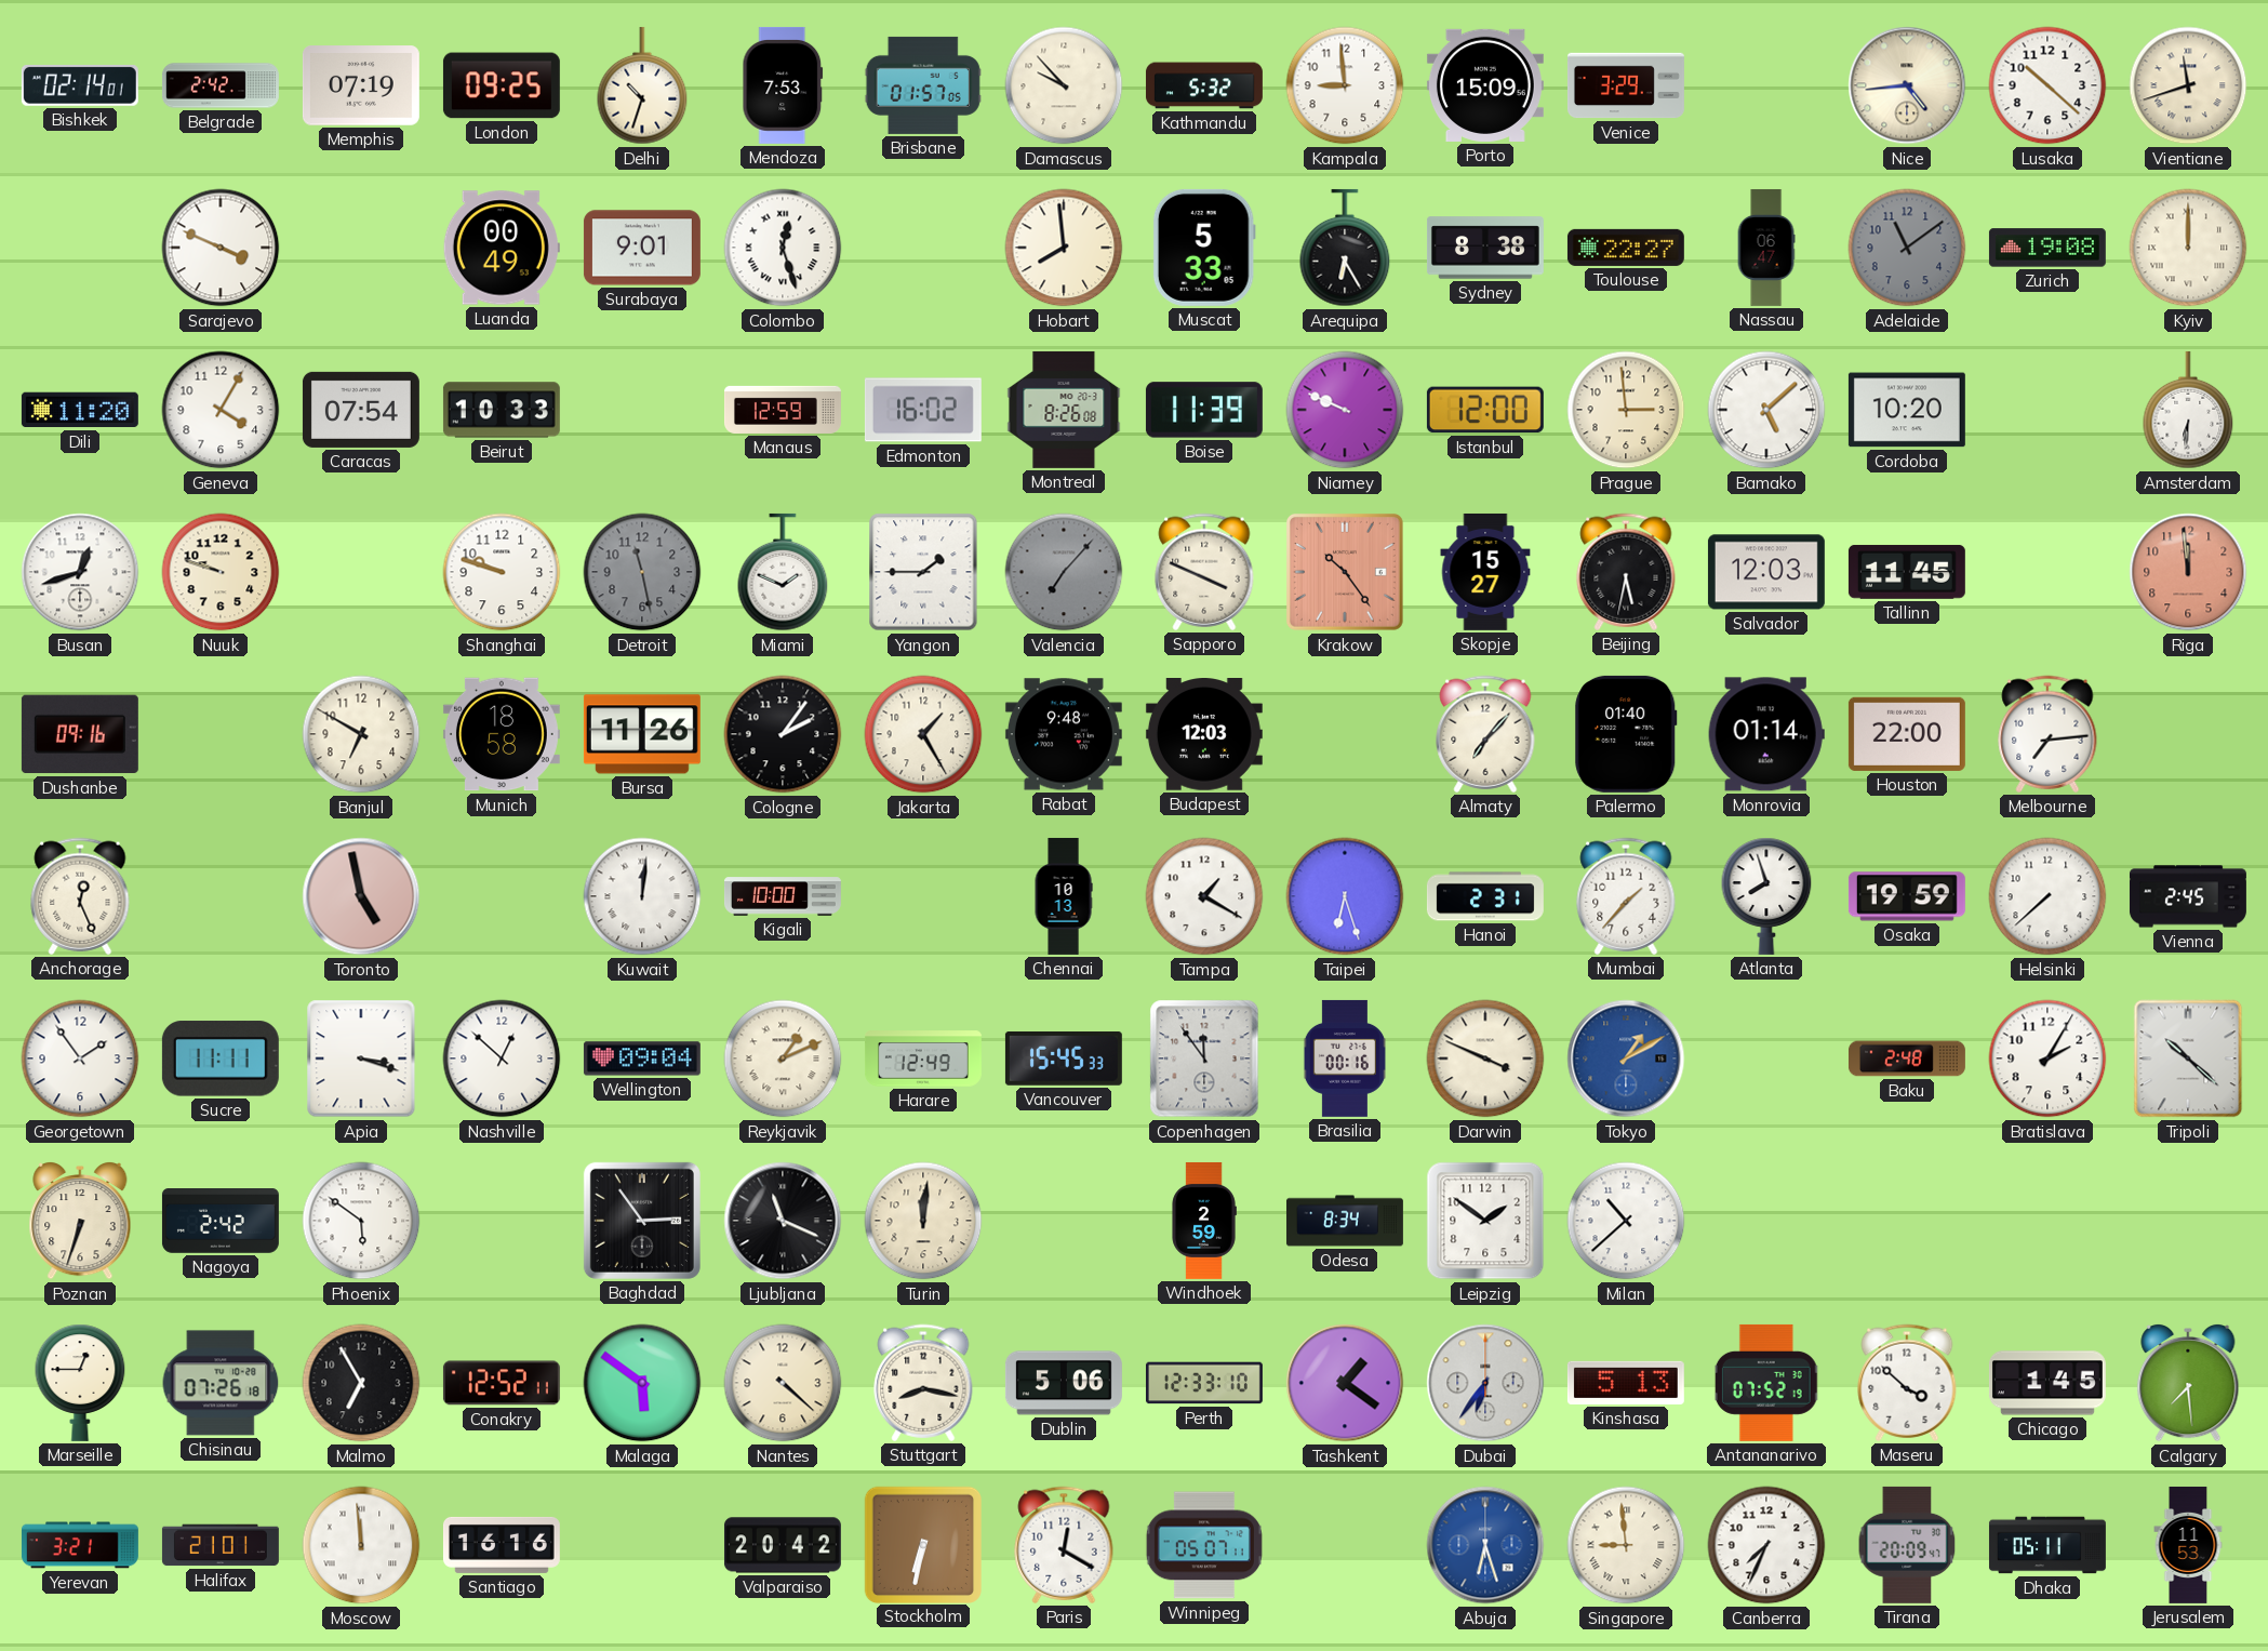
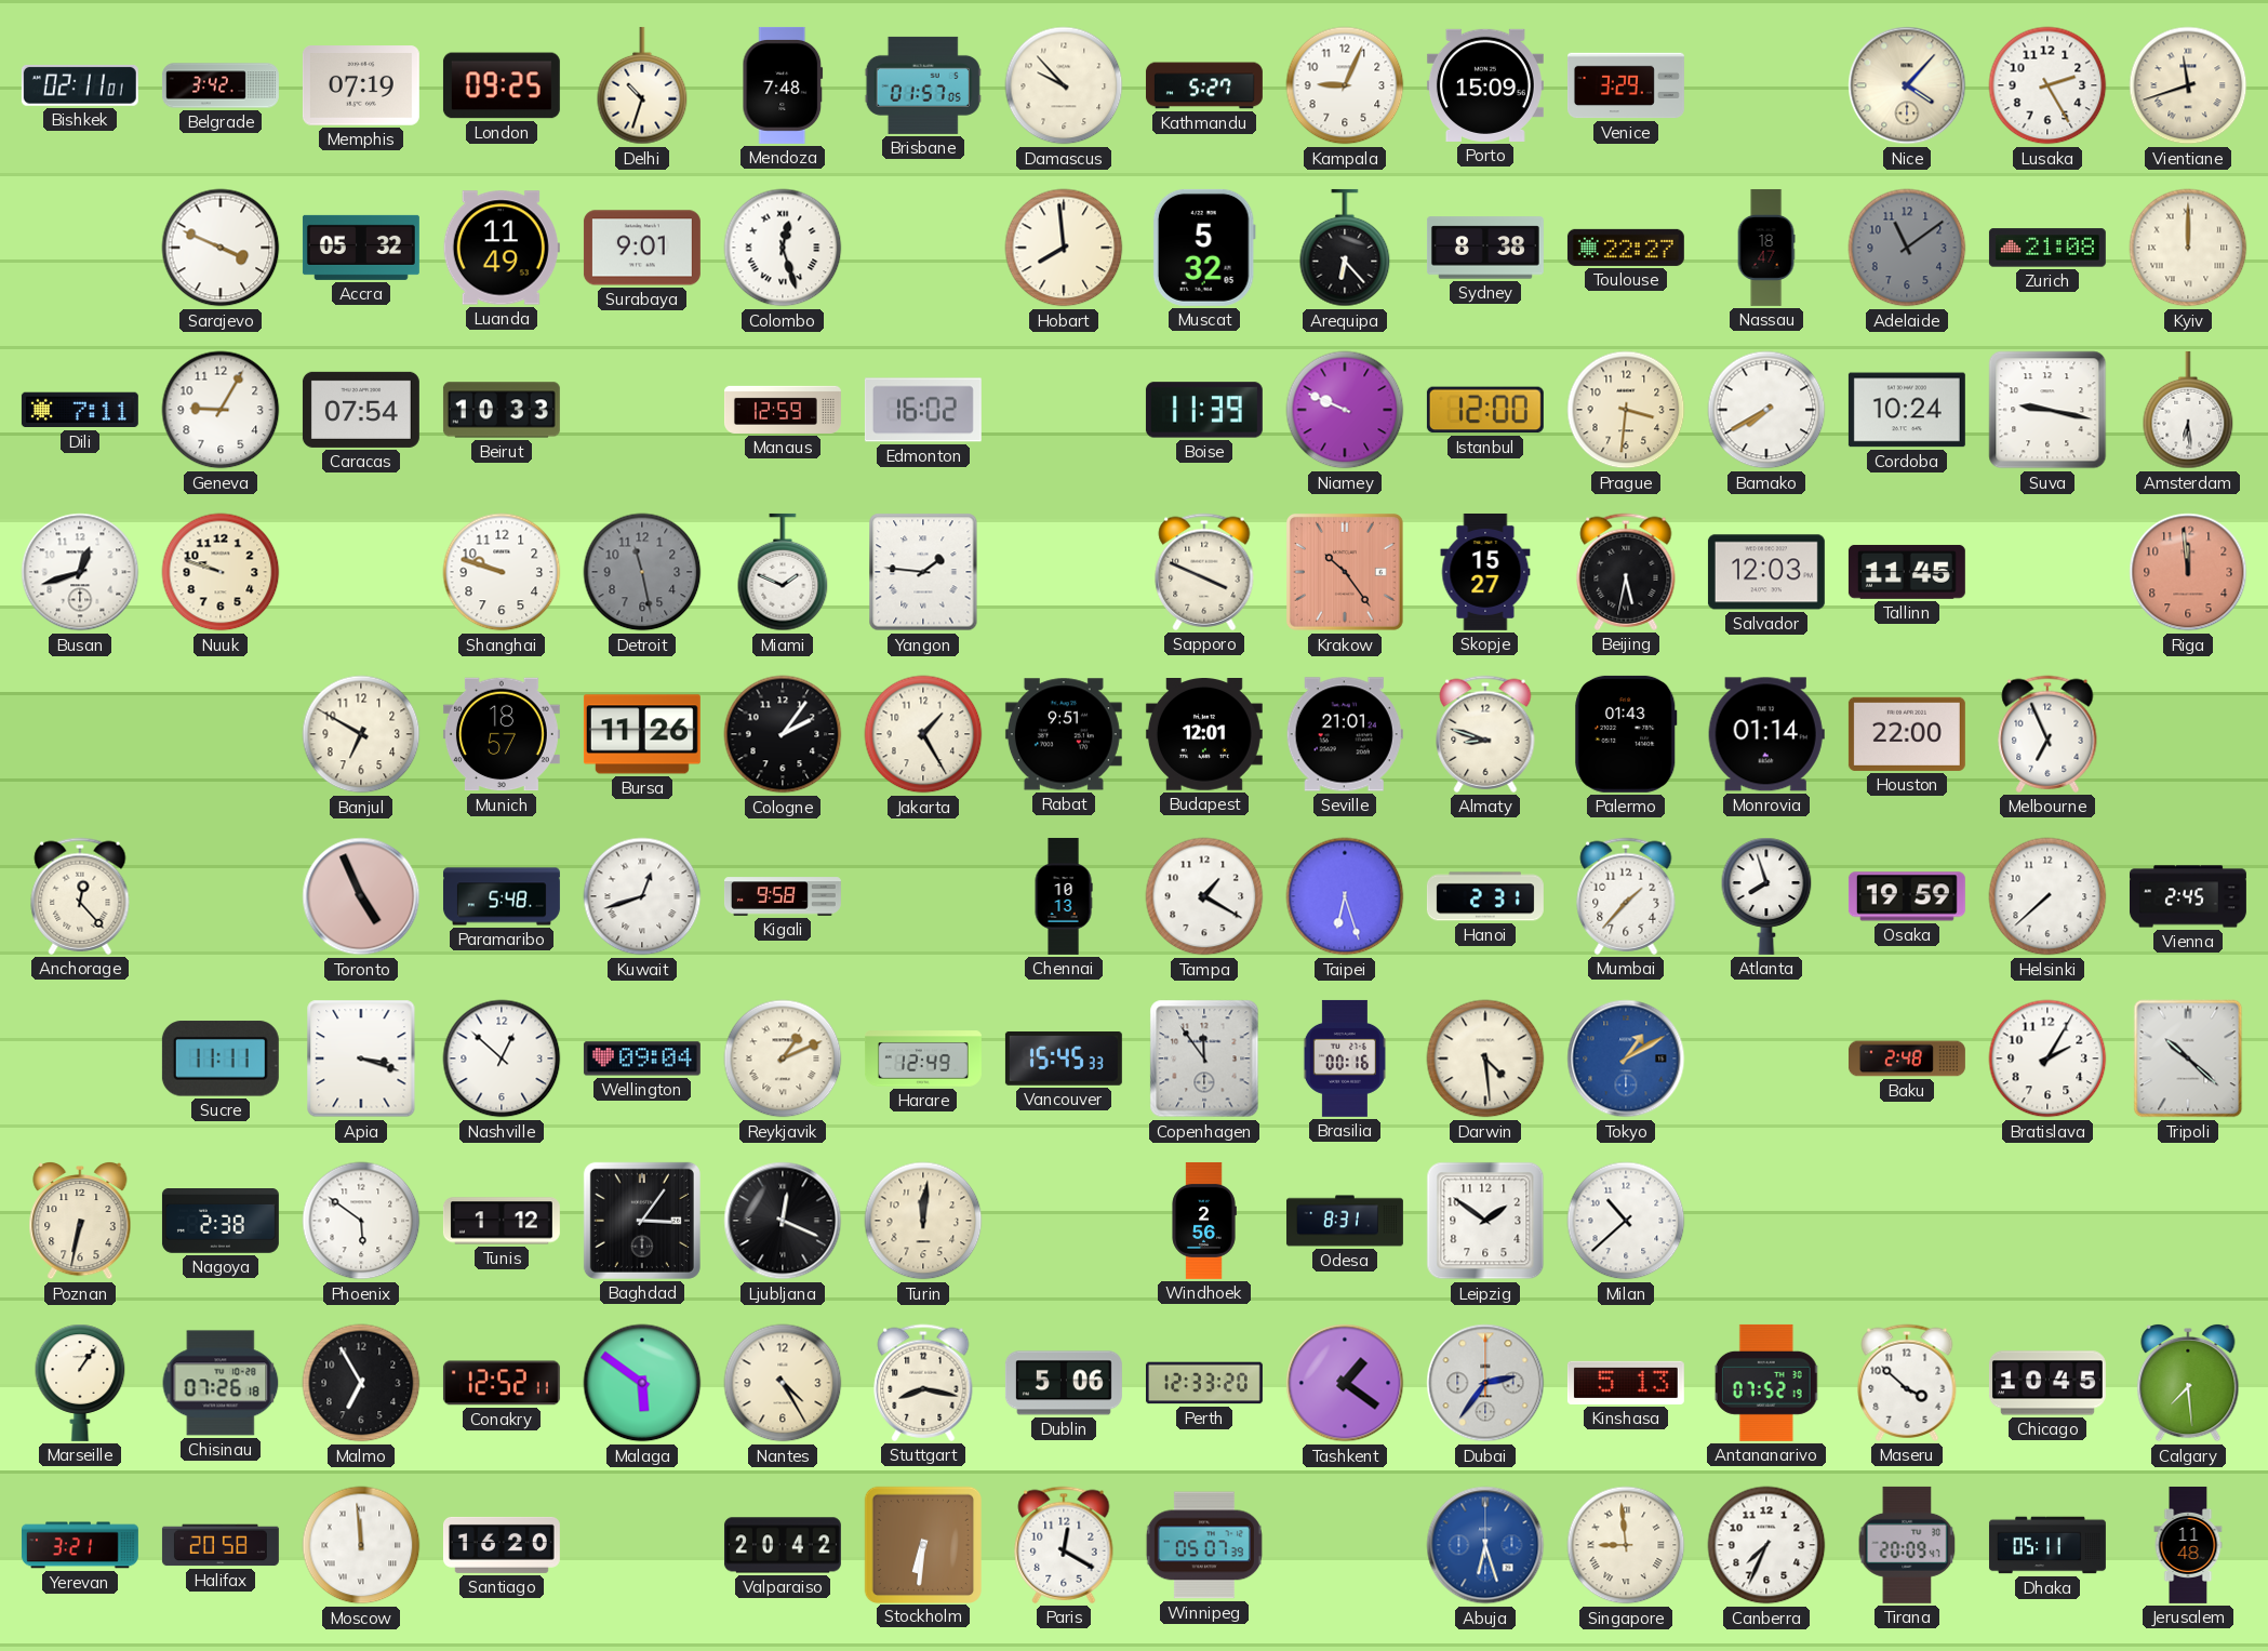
Bishkek: 02:14 -> 02:11
Belgrade: 2:42 -> 3:42
Mendoza: 7:53 -> 7:48
Kathmandu: 5:32 -> 5:27
Kampala: 8:59 -> 9:04
Nice: 4:44 -> 4:07
Lusaka: 10:22 -> 2:25
Accra: none -> 05:32
Luanda: 00:49 -> 11:49
Muscat: 5:33 -> 5:32
Arequipa: 6:25 -> 6:23
Nassau: 06:47 -> 18:47
Zurich: 19:08 -> 21:08
Dili: 11:20 -> 7:11
Geneva: 4:05 -> 9:05
Montreal: 8:26 -> none
Prague: 2:59 -> 3:31
Bamako: 5:08 -> 7:40
Cordoba: 10:20 -> 10:24
Suva: none -> 9:17
Amsterdam: 6:31 -> 6:29
Yangon: 1:45 -> 1:46
Valencia: 7:07 -> none
Dushanbe: 09:16 -> none
Munich: 18:58 -> 18:57
Rabat: 9:48 -> 9:51
Budapest: 12:03 -> 12:01
Seville: none -> 21:01
Almaty: 7:07 -> 8:48
Palermo: 01:40 -> 01:43
Melbourne: 7:14 -> 6:56
Anchorage: 12:26 -> 12:23
Toronto: 4:58 -> 4:56
Paramaribo: none -> 5:48
Kuwait: 12:01 -> 12:42
Kigali: 10:00 -> 9:58
Georgetown: 1:54 -> none
Darwin: 3:49 -> 4:29
Poznan: 6:33 -> 6:32
Nagoya: 2:42 -> 2:38
Tunis: none -> 1:12
Baghdad: 2:54 -> 3:06
Ljubljana: 11:19 -> 12:19
Windhoek: 2:59 -> 2:56
Odesa: 8:34 -> 8:31
Marseille: 12:45 -> 1:06
Nantes: 4:22 -> 4:25
Perth: 12:33:10 -> 12:33:20
Dubai: 6:36 -> 2:36
Chicago: 1:45 -> 10:45
Halifax: 21:01 -> 20:58
Santiago: 16:16 -> 16:20
Stockholm: 6:32 -> 6:31
Winnipeg: 05:07:11 -> 05:07:39
Jerusalem: 11:53 -> 11:48
